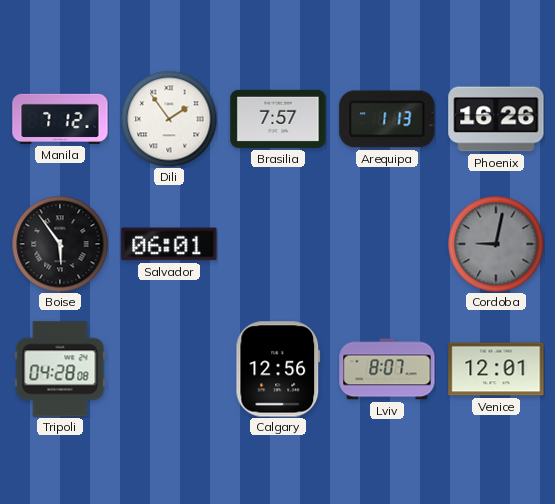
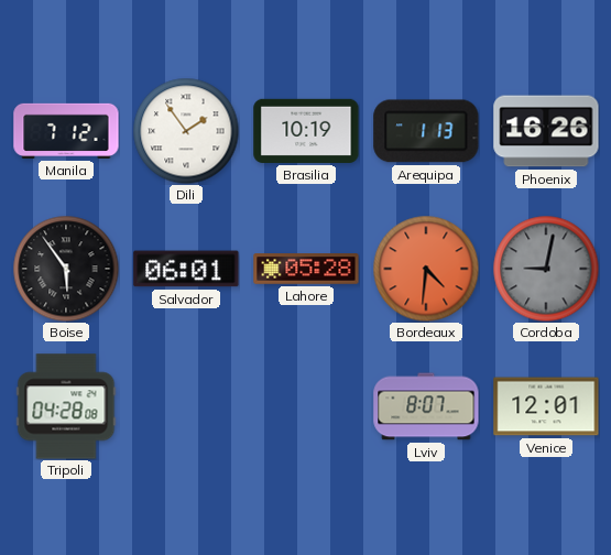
Brasilia: 7:57 -> 10:19
Lahore: none -> 05:28
Bordeaux: none -> 4:31
Calgary: 12:56 -> none
